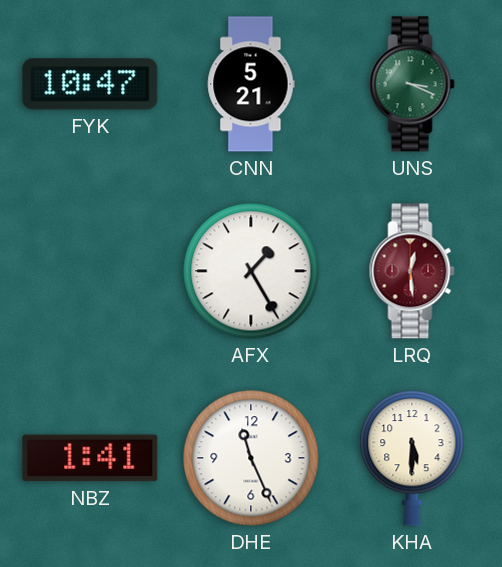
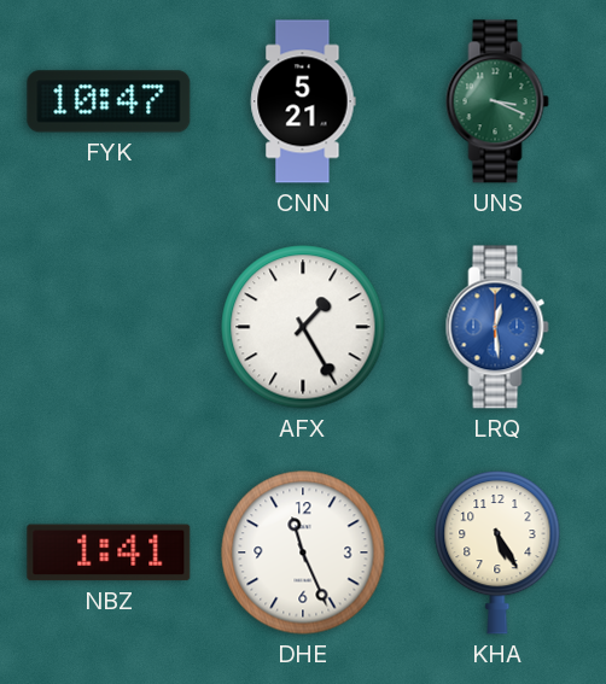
LRQ dial: burgundy -> blue
KHA: 5:30 -> 5:25
